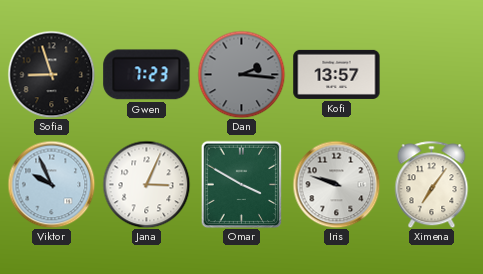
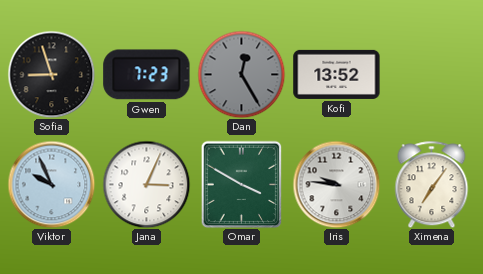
Dan: 2:16 -> 12:25
Kofi: 13:57 -> 13:52
Iris: 9:48 -> 9:46
